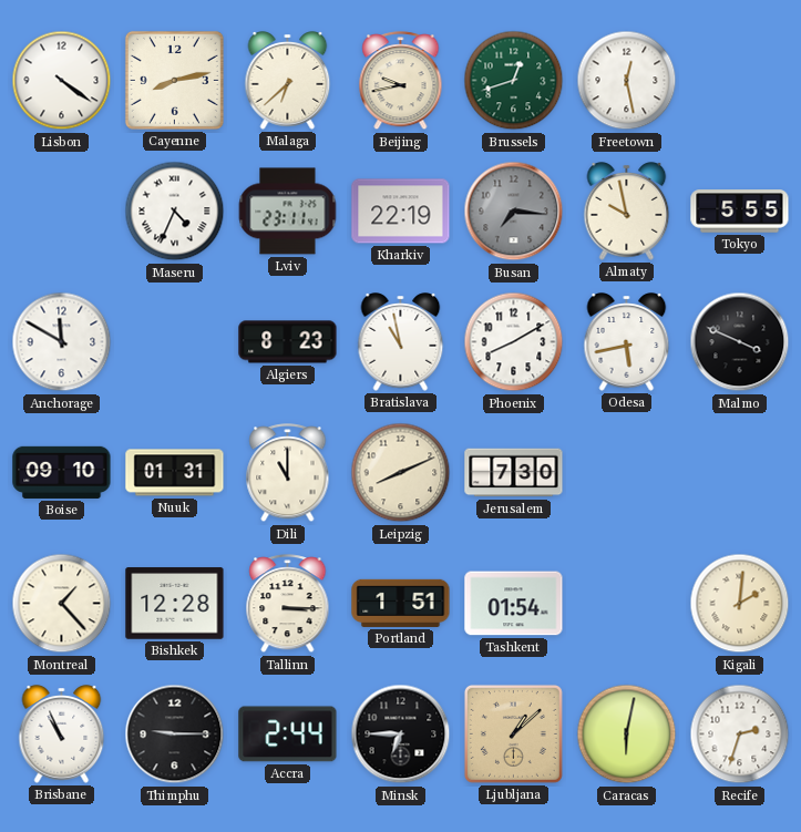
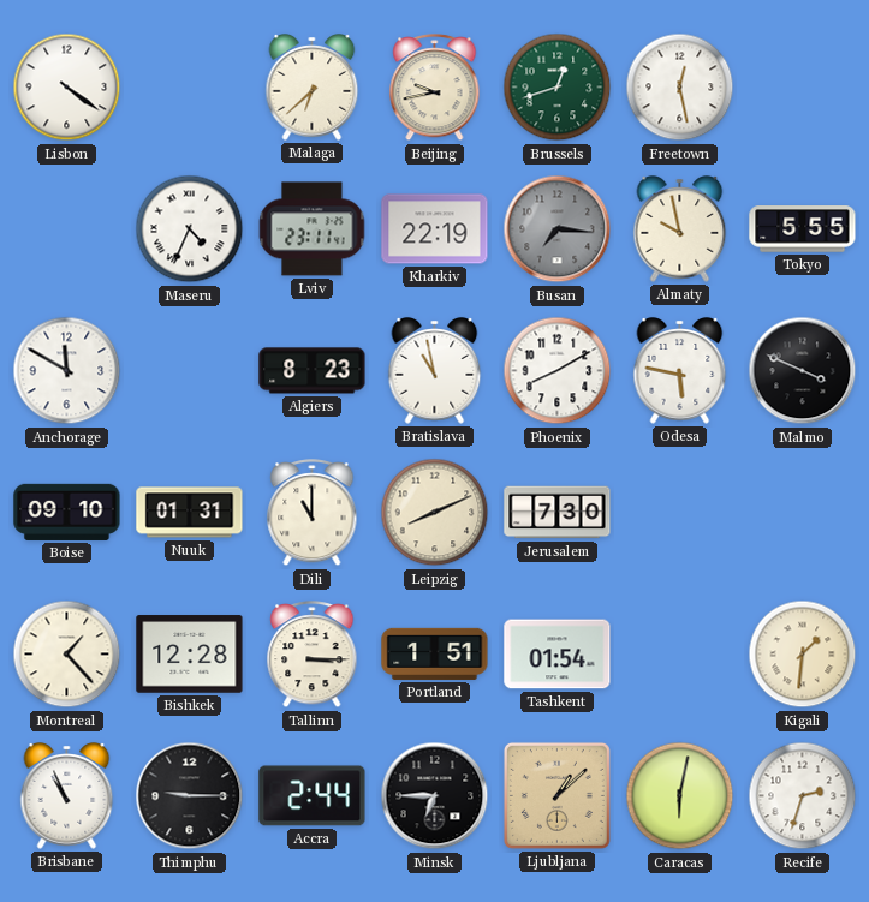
Cayenne: 8:13 -> none
Odesa: 5:43 -> 5:47
Kigali: 2:01 -> 1:31
